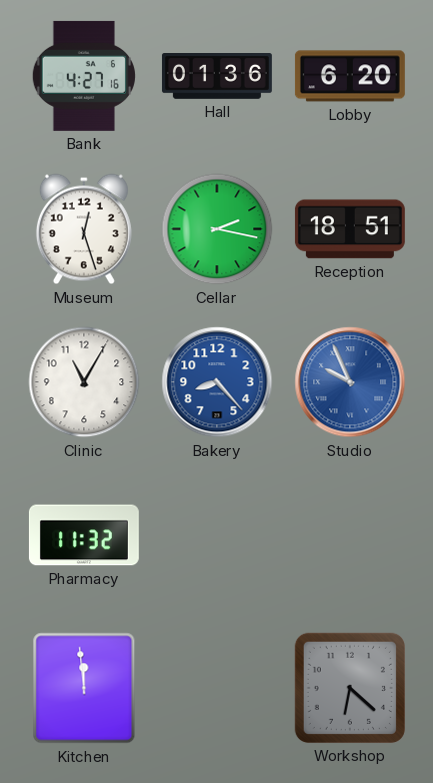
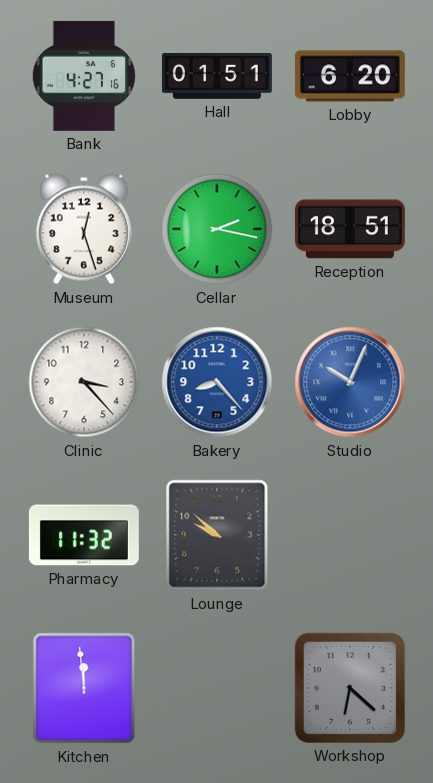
Hall: 01:36 -> 01:51
Clinic: 11:05 -> 3:23
Studio: 9:56 -> 10:04
Lounge: none -> 9:52
